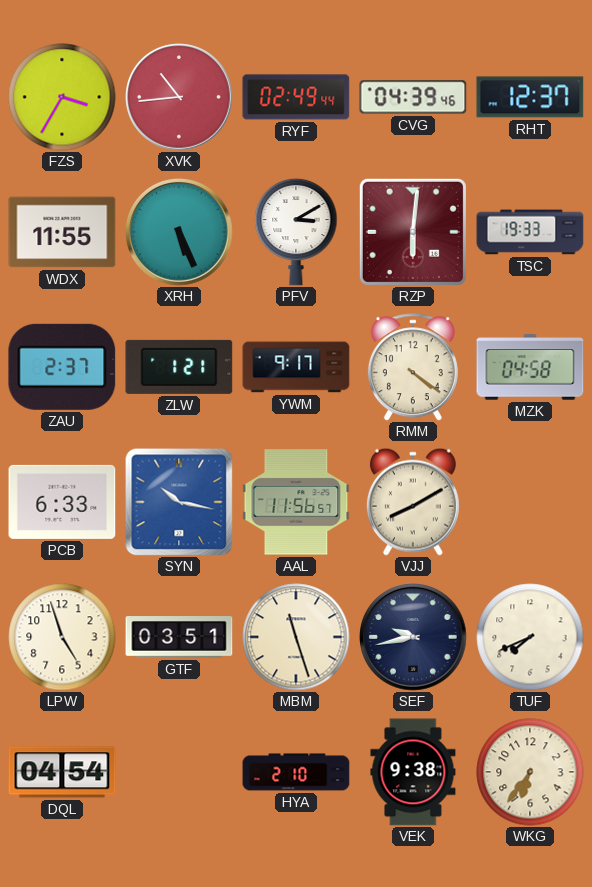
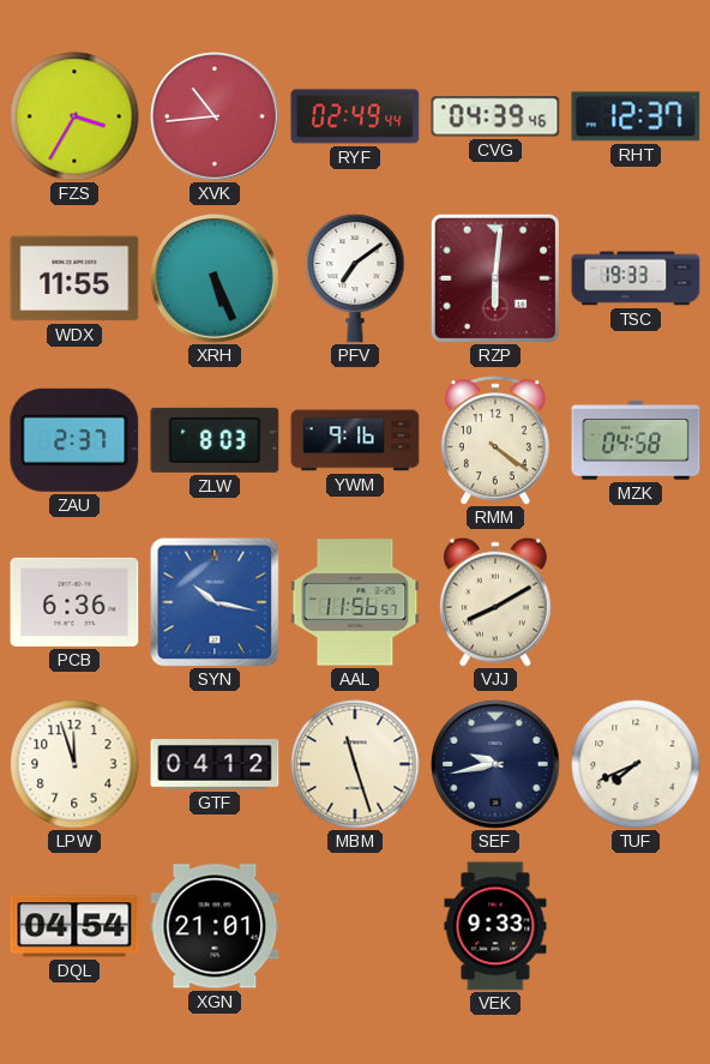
PFV: 3:10 -> 7:09
ZLW: 1:21 -> 8:03
YWM: 9:17 -> 9:16
PCB: 6:33 -> 6:36
LPW: 4:57 -> 11:57
GTF: 03:51 -> 04:12
XGN: none -> 21:01
HYA: 2:10 -> none
VEK: 9:38 -> 9:33
WKG: 6:36 -> none
